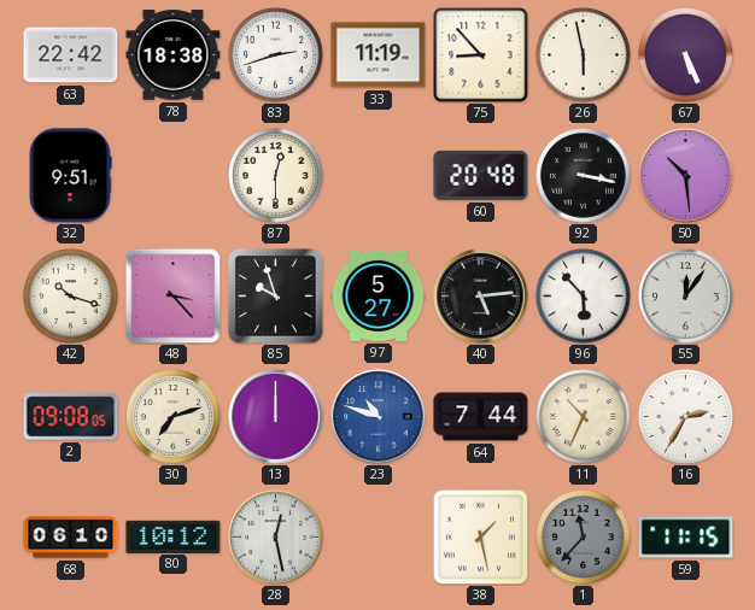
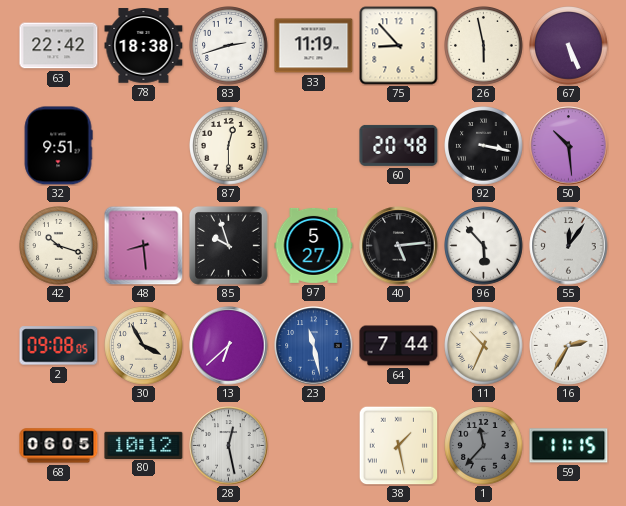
48: 3:23 -> 8:29
30: 7:12 -> 3:55
13: 12:00 -> 6:38
23: 10:48 -> 11:28
68: 06:10 -> 06:05
